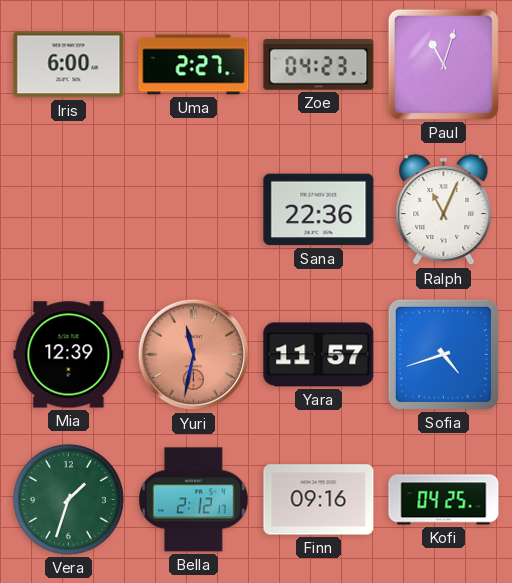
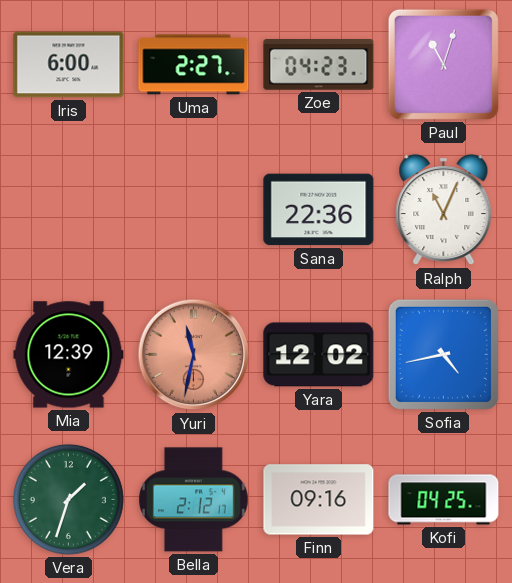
Yara: 11:57 -> 12:02
Sofia: 4:42 -> 4:43
